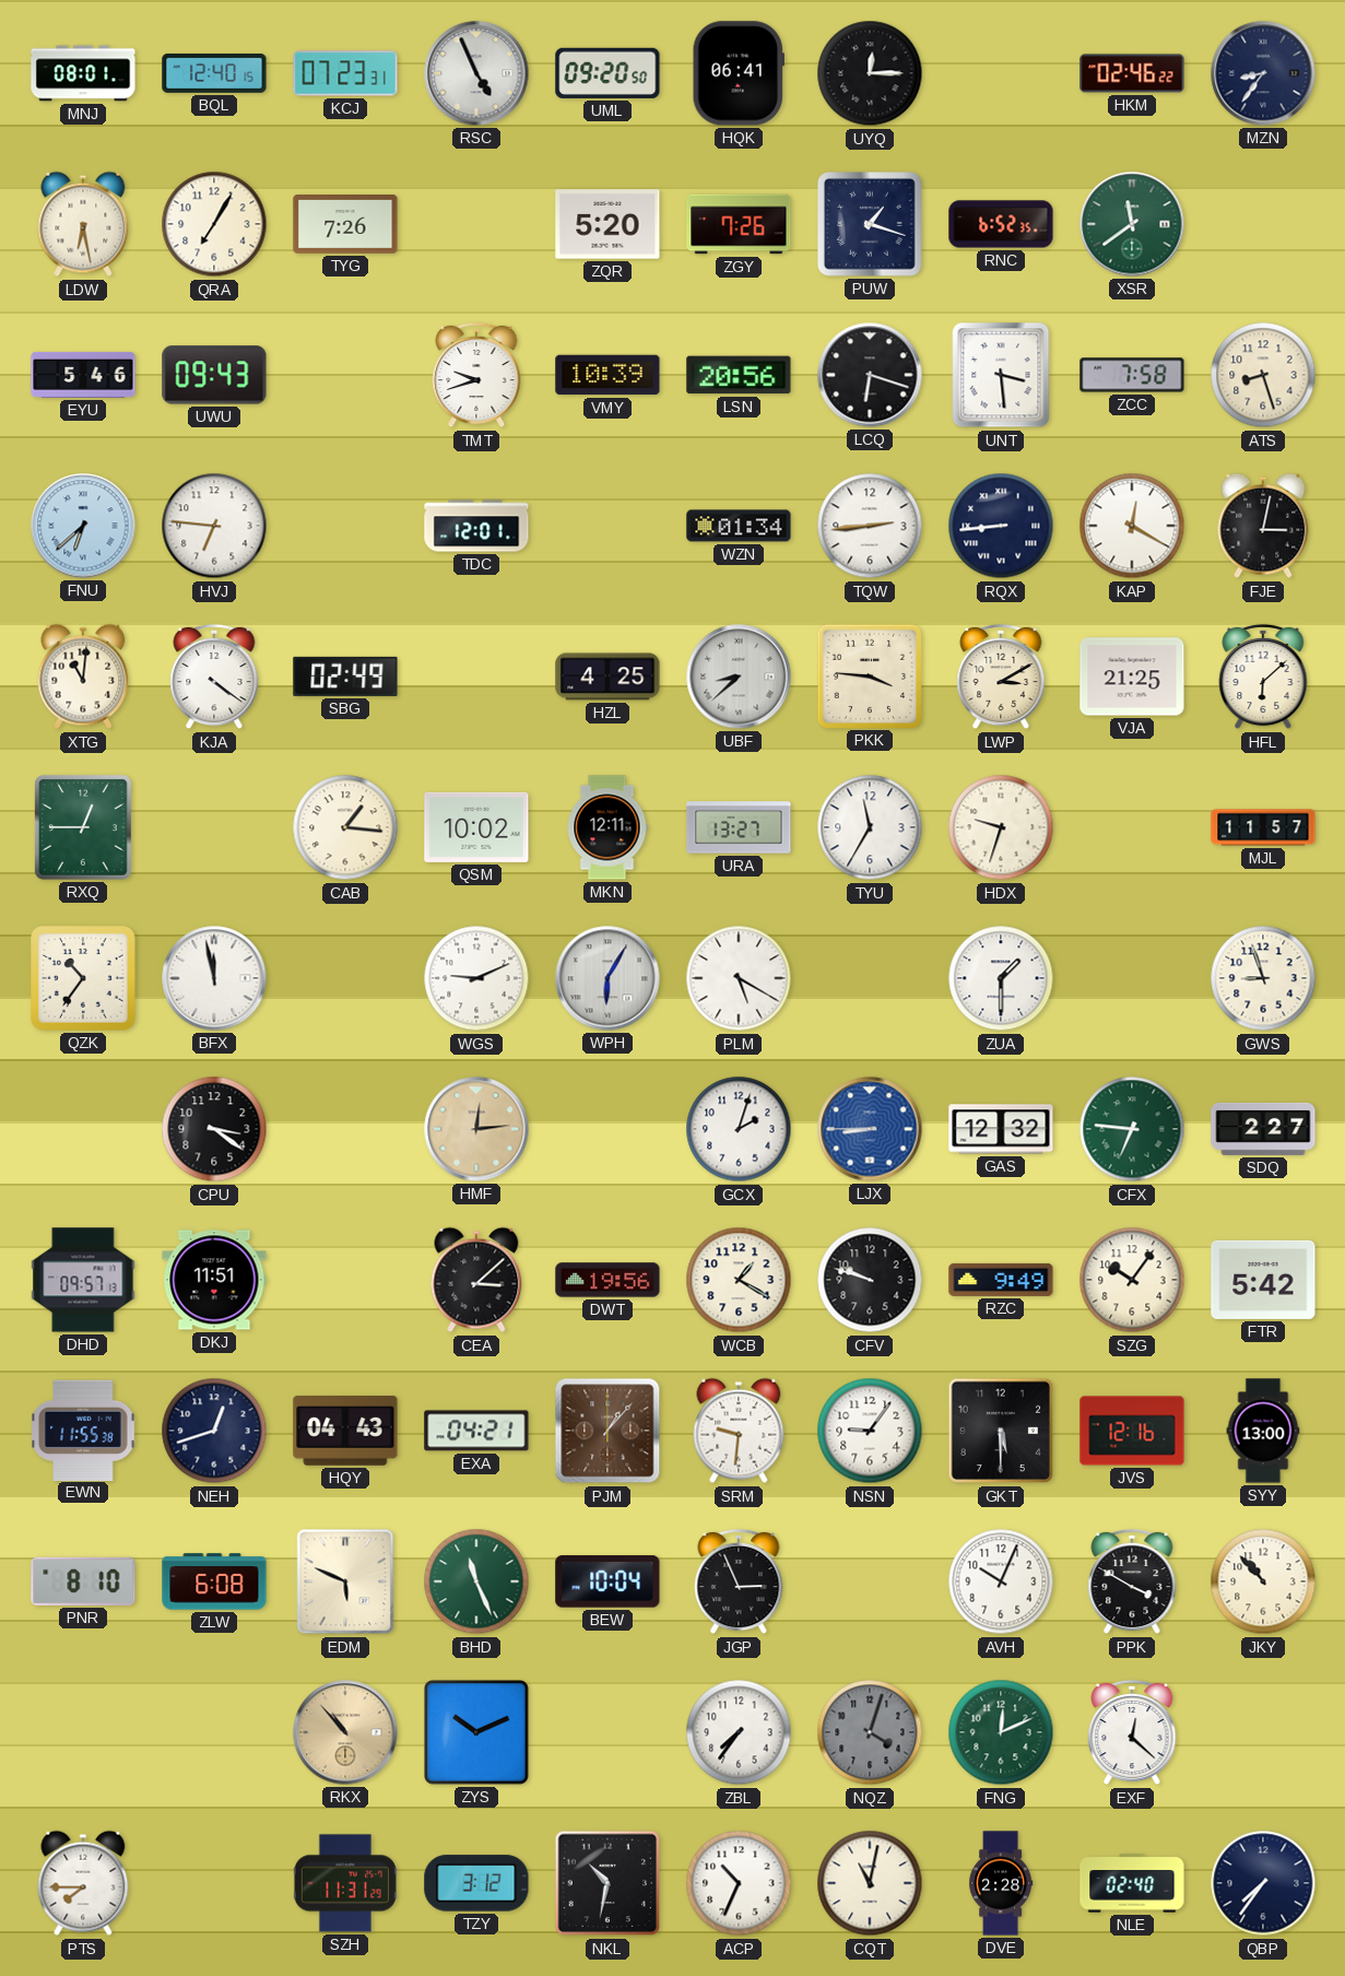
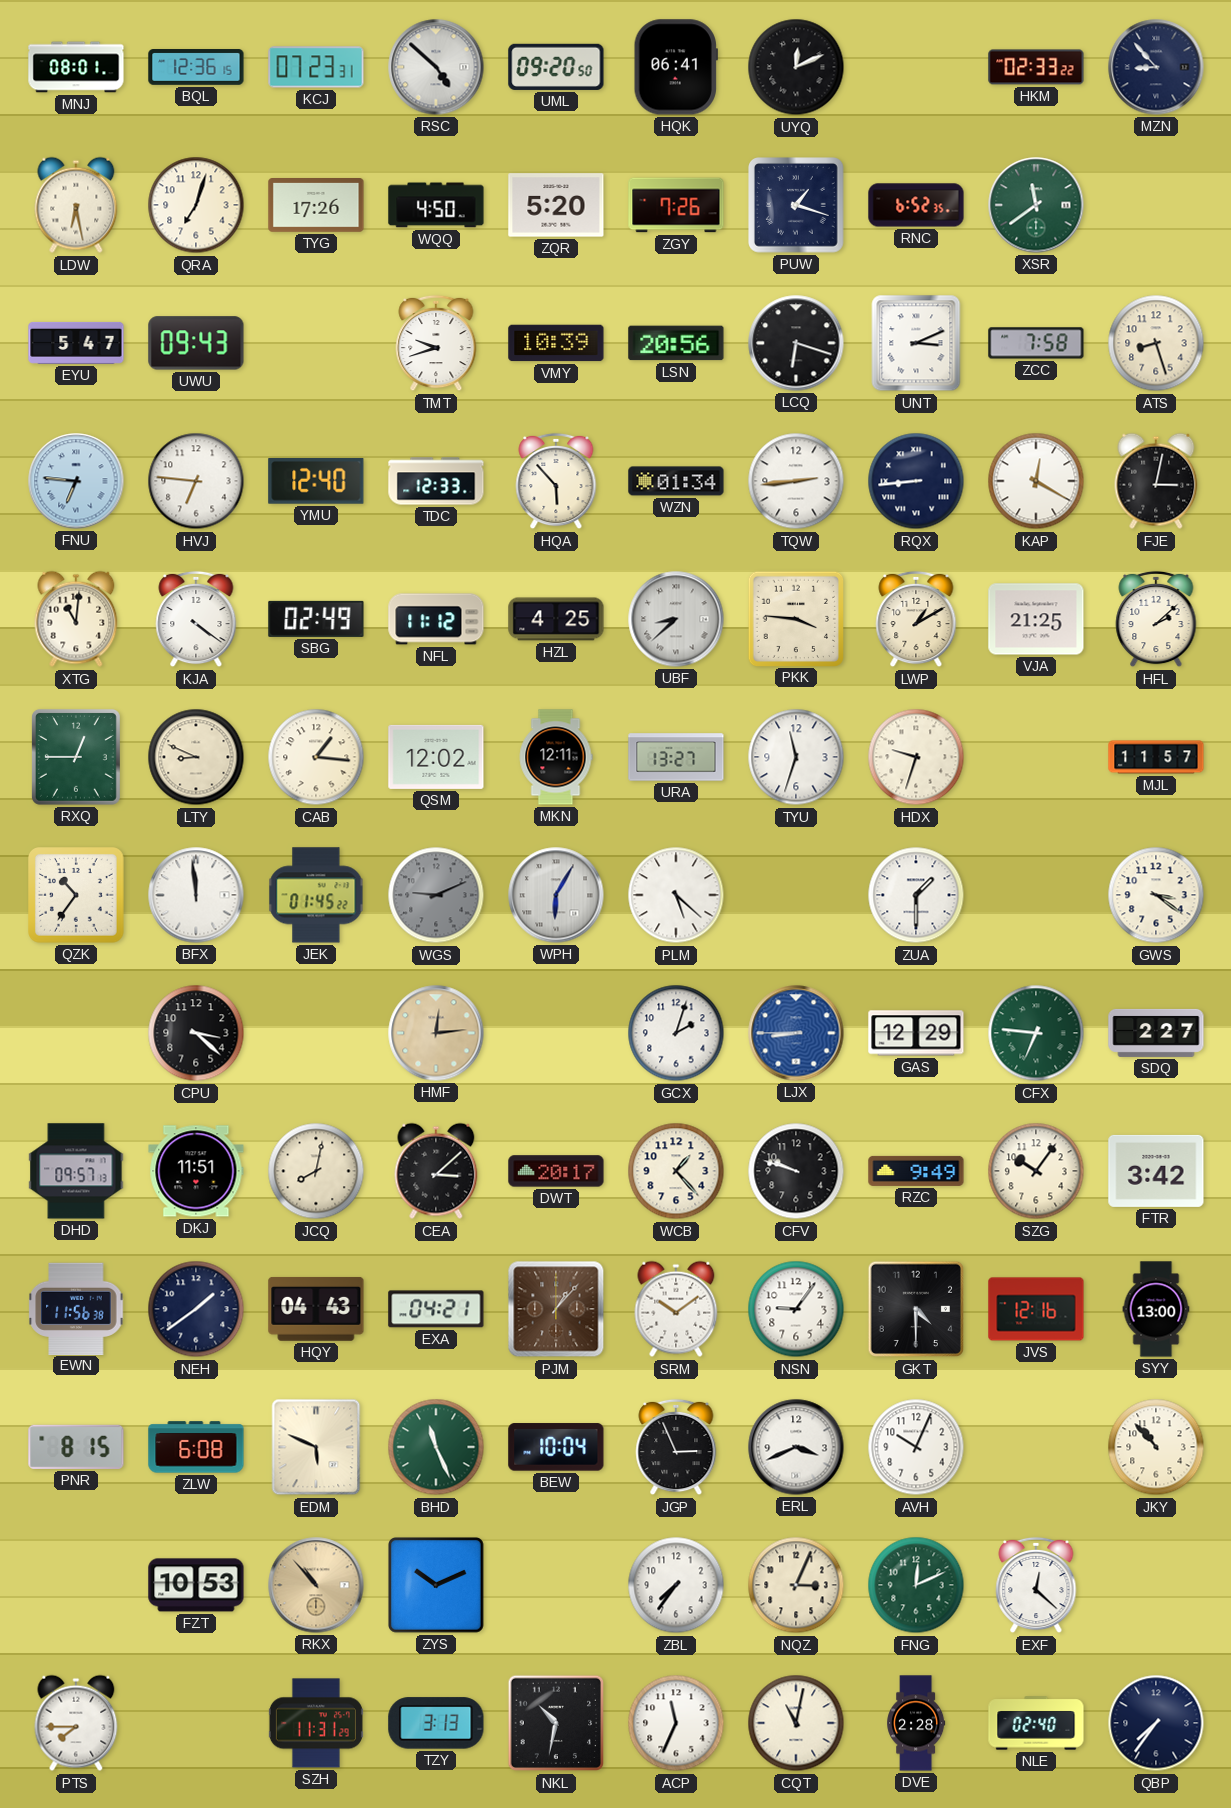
BQL: 12:40 -> 12:36
RSC: 4:56 -> 4:52
UYQ: 12:15 -> 12:11
HKM: 02:46 -> 02:33
MZN: 8:36 -> 8:53
QRA: 7:05 -> 7:03
TYG: 7:26 -> 17:26
WQQ: none -> 4:50
EYU: 5:46 -> 5:47
UNT: 3:29 -> 3:11
FNU: 6:38 -> 6:46
YMU: none -> 12:40
TDC: 12:01 -> 12:33
HQA: none -> 5:53
NFL: none -> 11:12
LWP: 3:10 -> 1:10
HFL: 6:08 -> 2:08
LTY: none -> 8:49
QSM: 10:02 -> 12:02
TYU: 11:35 -> 11:33
BFX: 11:58 -> 11:59
JEK: none -> 01:45
WGS dial: white -> grey
PLM: 5:20 -> 5:22
GWS: 8:57 -> 3:21
CPU: 3:21 -> 3:22
GAS: 12:32 -> 12:29
JCQ: none -> 8:02
DWT: 19:56 -> 20:17
WCB: 1:20 -> 1:23
FTR: 5:42 -> 3:42
EWN: 11:55 -> 11:56
NEH: 12:42 -> 1:39
SRM: 9:31 -> 10:09
GKT: 5:30 -> 4:30
PNR: 8:10 -> 8:15
ERL: none -> 3:41
PPK: 3:50 -> none
FZT: none -> 10:53
NQZ: 4:03 -> 3:04
NQZ dial: grey -> cream
TZY: 3:12 -> 3:13
ACP: 10:34 -> 11:34
